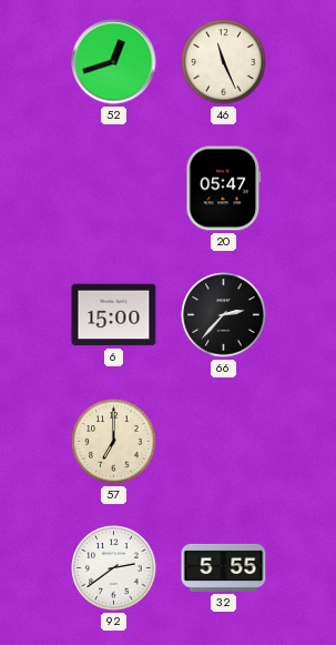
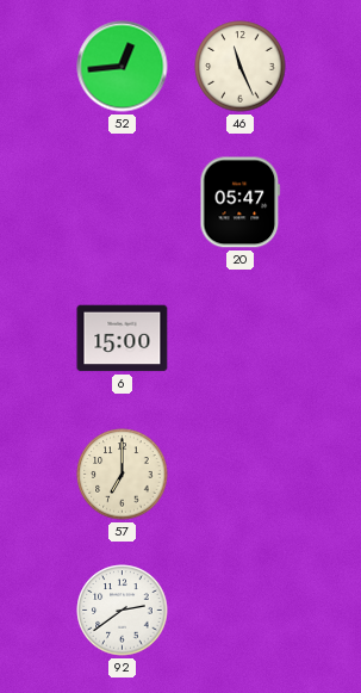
52: 12:42 -> 12:44
66: 2:37 -> none
32: 5:55 -> none
